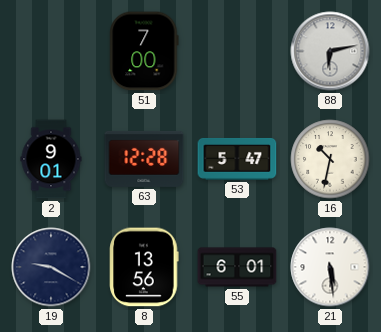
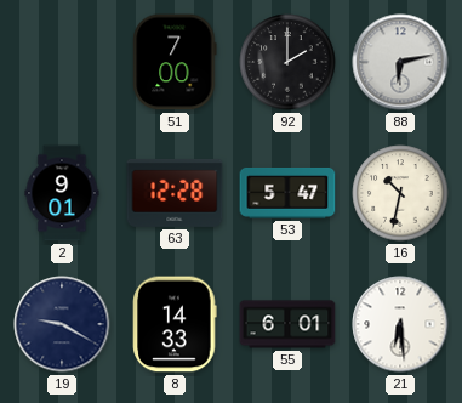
92: none -> 2:00
8: 13:56 -> 14:33
21: 5:29 -> 6:29
